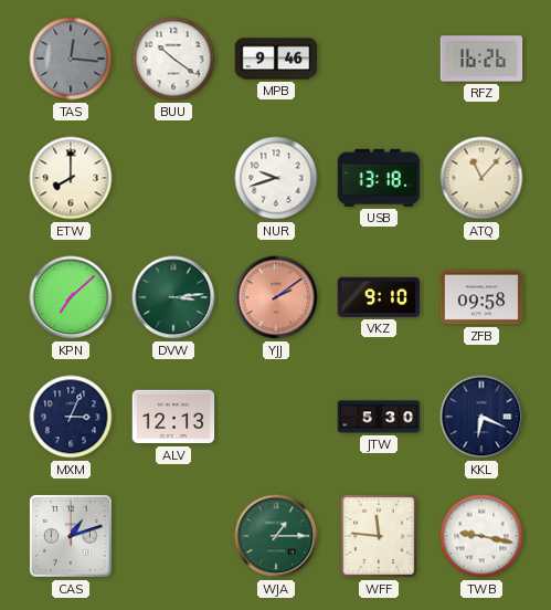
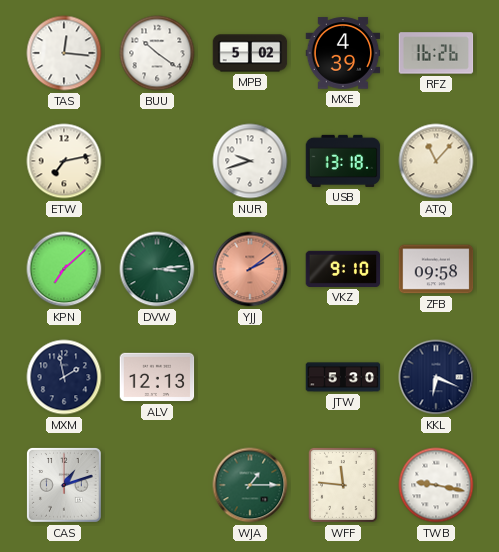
TAS dial: grey -> white
MPB: 9:46 -> 5:02
MXE: none -> 4:39
ETW: 8:00 -> 7:13
MXM: 3:04 -> 1:58
